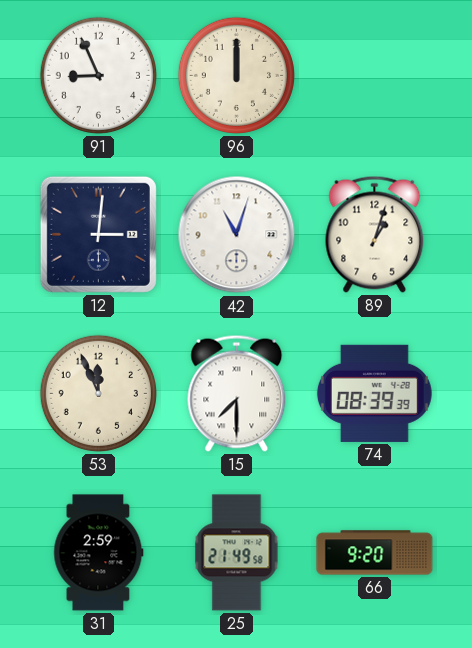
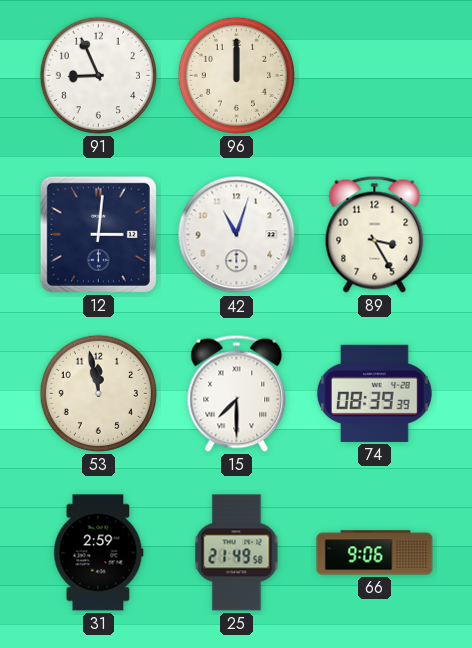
89: 1:03 -> 3:25
53: 11:56 -> 11:58
66: 9:20 -> 9:06
